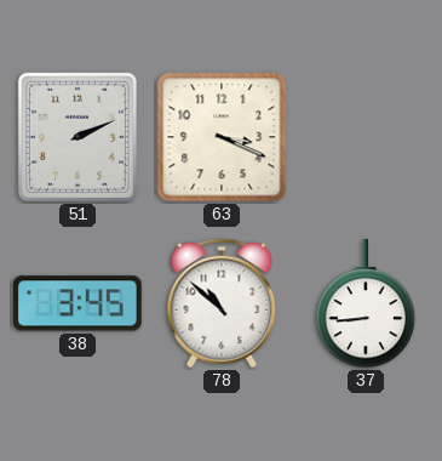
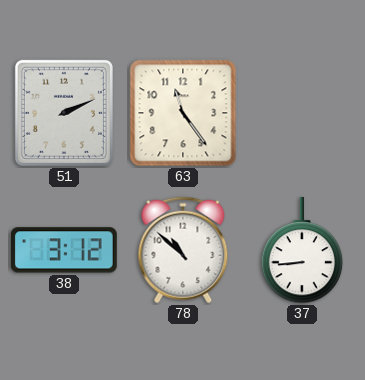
63: 3:19 -> 11:24
38: 3:45 -> 3:12
